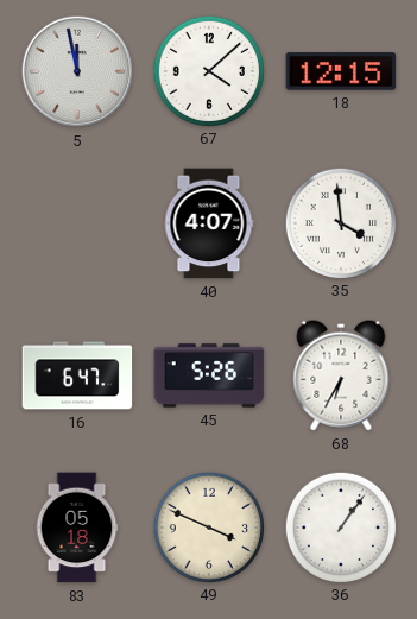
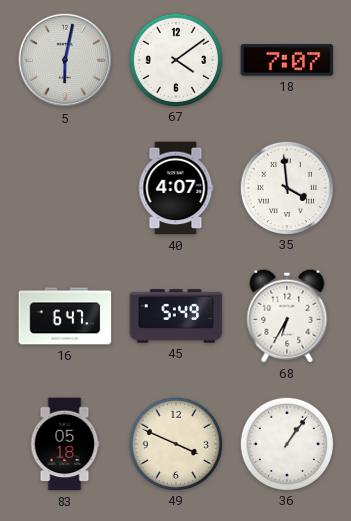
5: 11:58 -> 6:02
67: 4:08 -> 4:09
18: 12:15 -> 7:07
45: 5:26 -> 5:49
